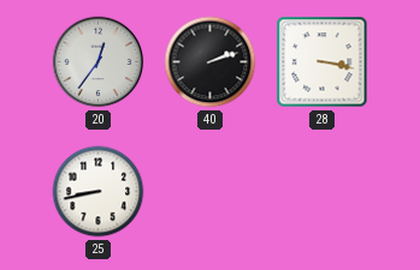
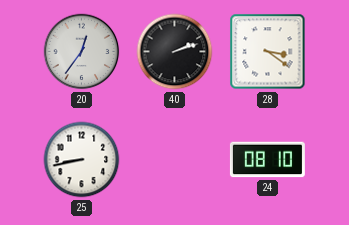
28: 3:17 -> 3:21
24: none -> 08:10
